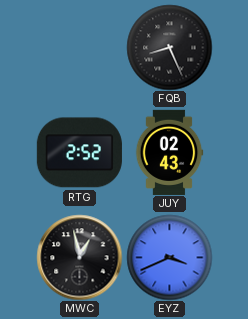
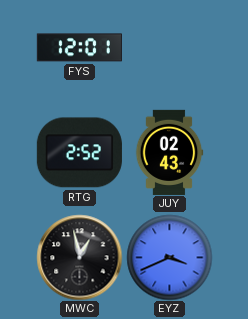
FYS: none -> 12:01
FQB: 8:26 -> none
